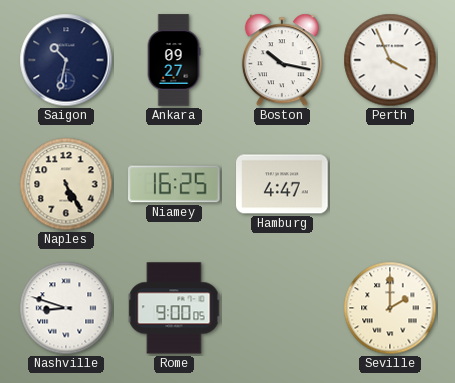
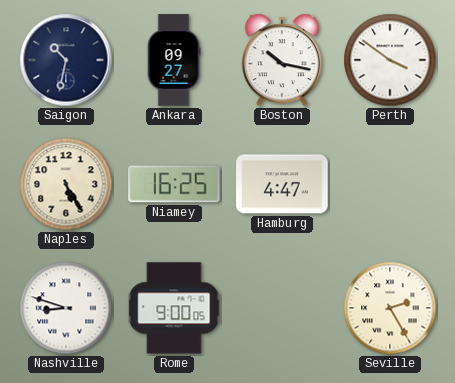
Perth: 3:56 -> 3:51
Seville: 2:00 -> 2:25
